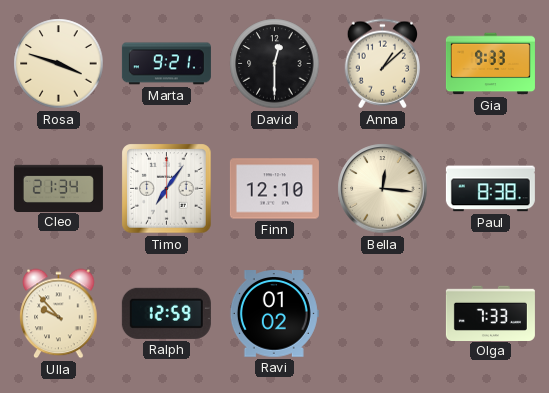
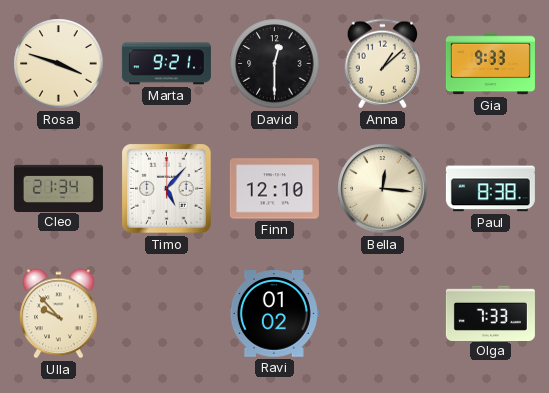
Timo: 7:06 -> 5:07
Ralph: 12:59 -> none
